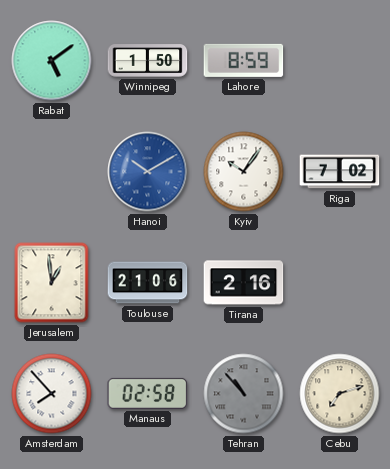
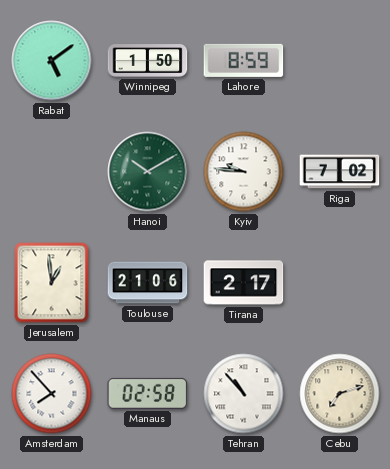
Hanoi dial: blue -> green
Kyiv: 10:06 -> 9:46
Tirana: 2:16 -> 2:17
Tehran dial: grey -> white
